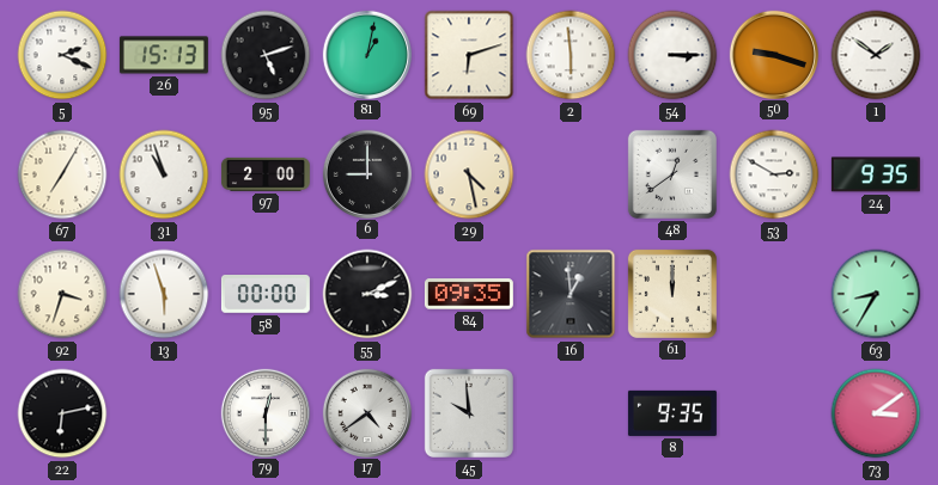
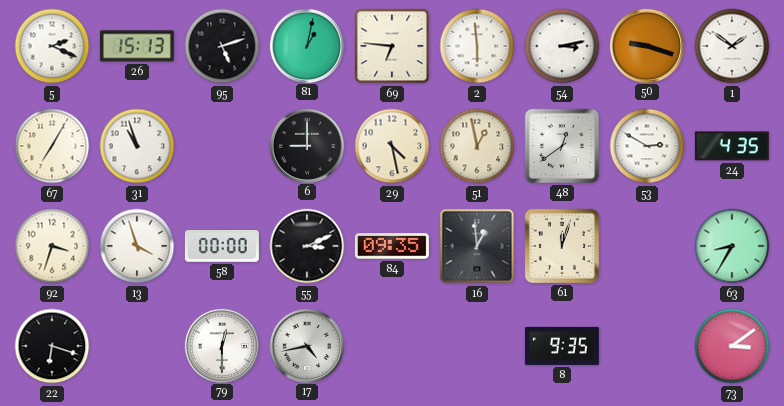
69: 6:12 -> 6:46
54: 3:15 -> 3:13
97: 2:00 -> none
51: none -> 12:58
24: 9:35 -> 4:35
13: 5:57 -> 3:57
61: 12:00 -> 12:03
22: 6:13 -> 6:18
17: 4:39 -> 4:43
45: 9:59 -> none
